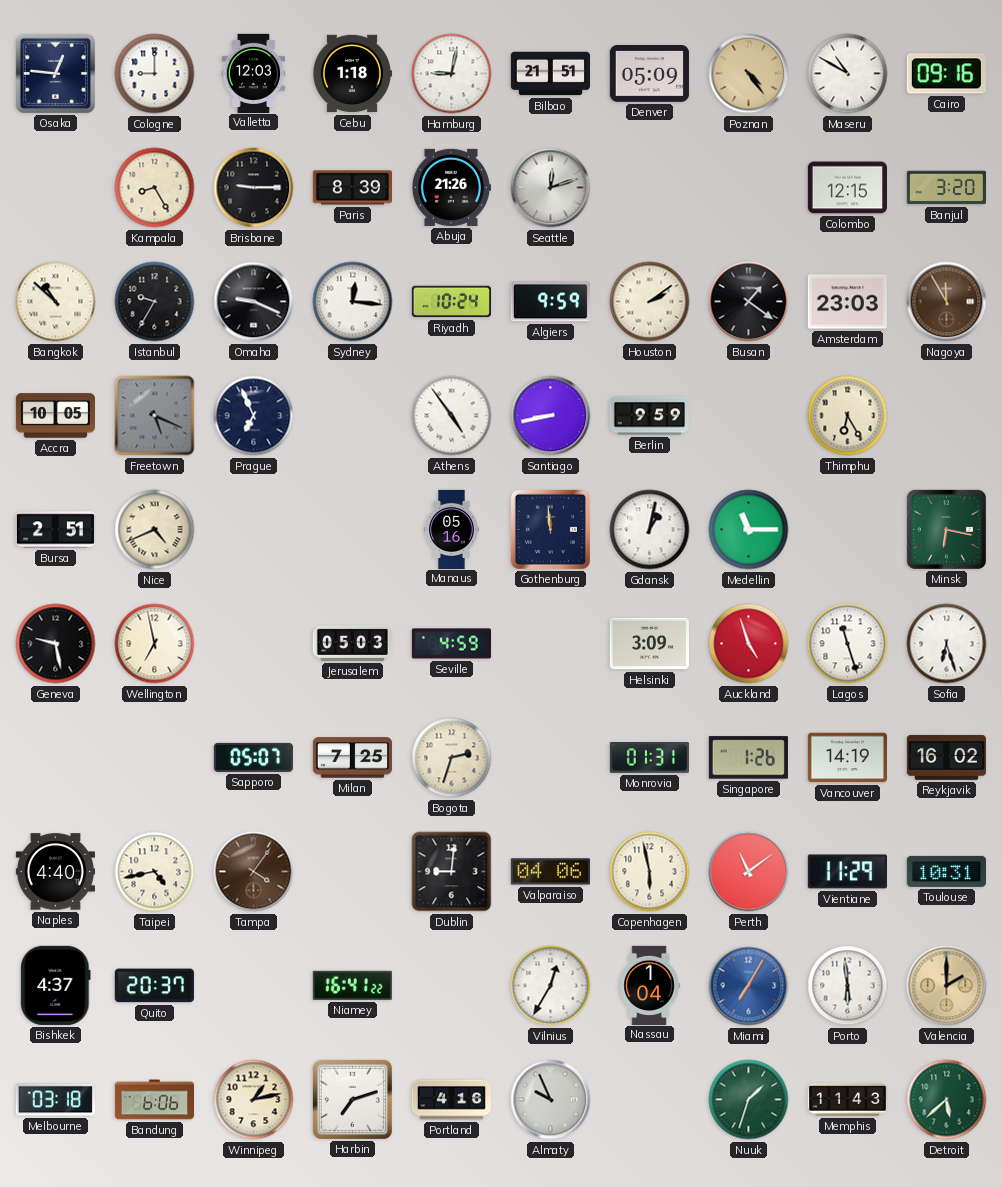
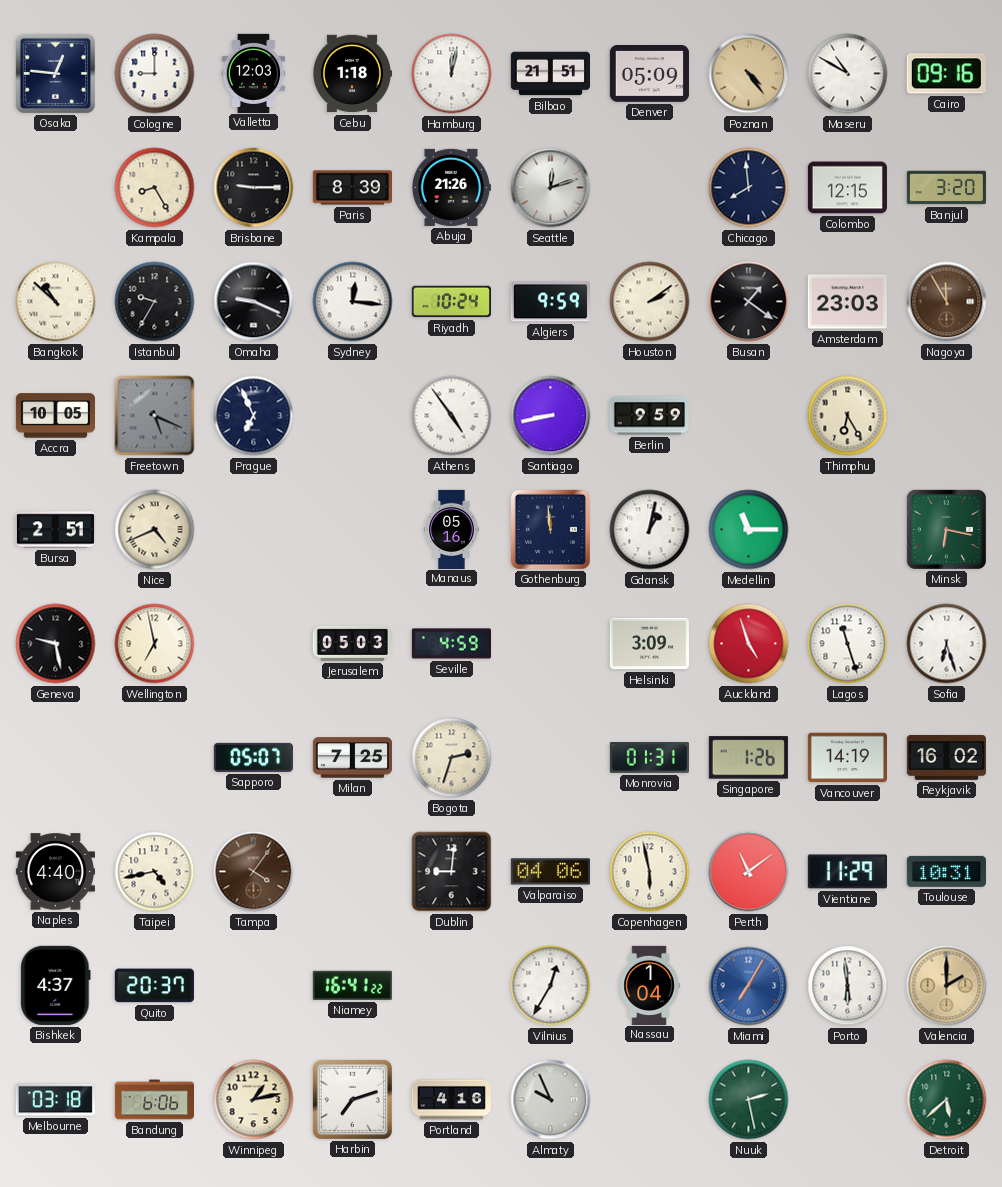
Hamburg: 9:02 -> 12:02
Chicago: none -> 7:59
Nuuk: 1:33 -> 2:28
Memphis: 11:43 -> none
